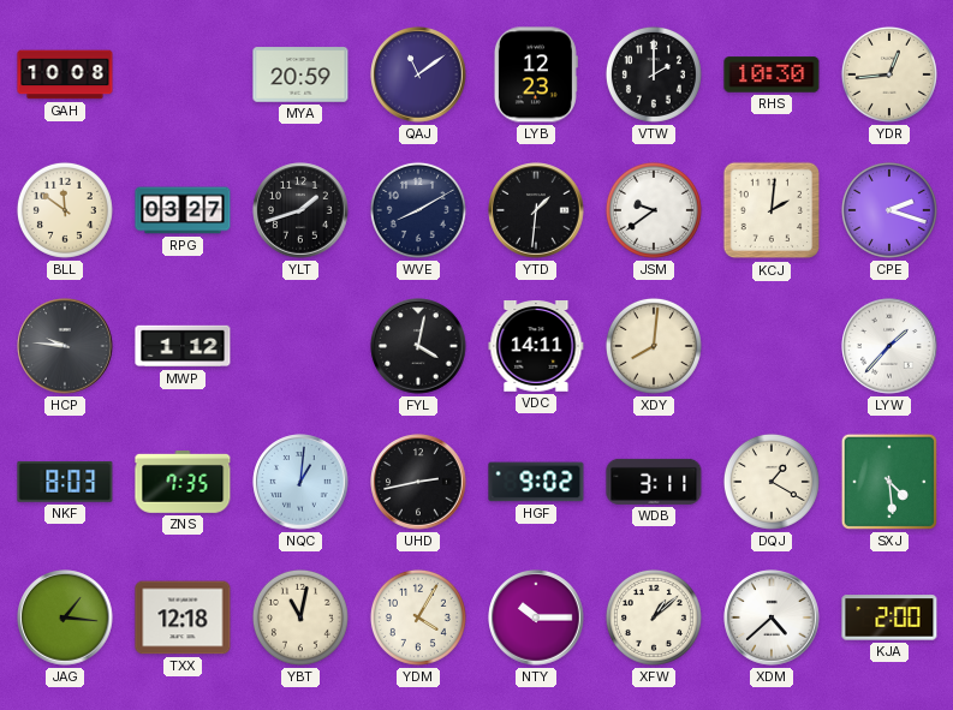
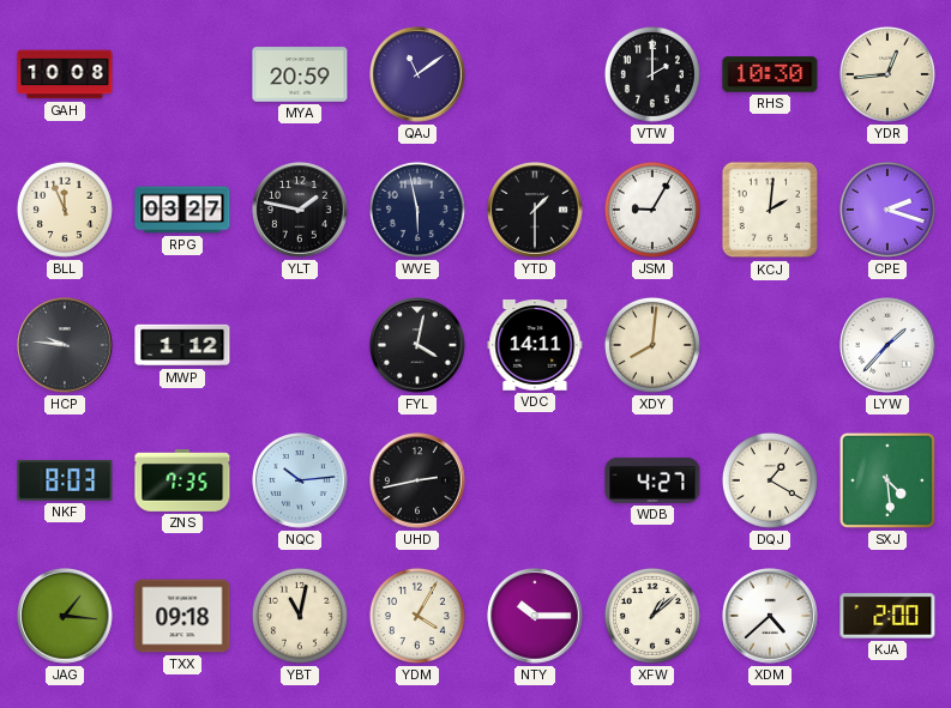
LYB: 12:23 -> none
BLL: 11:51 -> 11:56
YLT: 1:42 -> 1:47
WVE: 8:10 -> 5:58
YTD: 1:31 -> 1:30
JSM: 9:39 -> 9:05
NQC: 1:01 -> 10:14
HGF: 9:02 -> none
WDB: 3:11 -> 4:27
TXX: 12:18 -> 09:18
